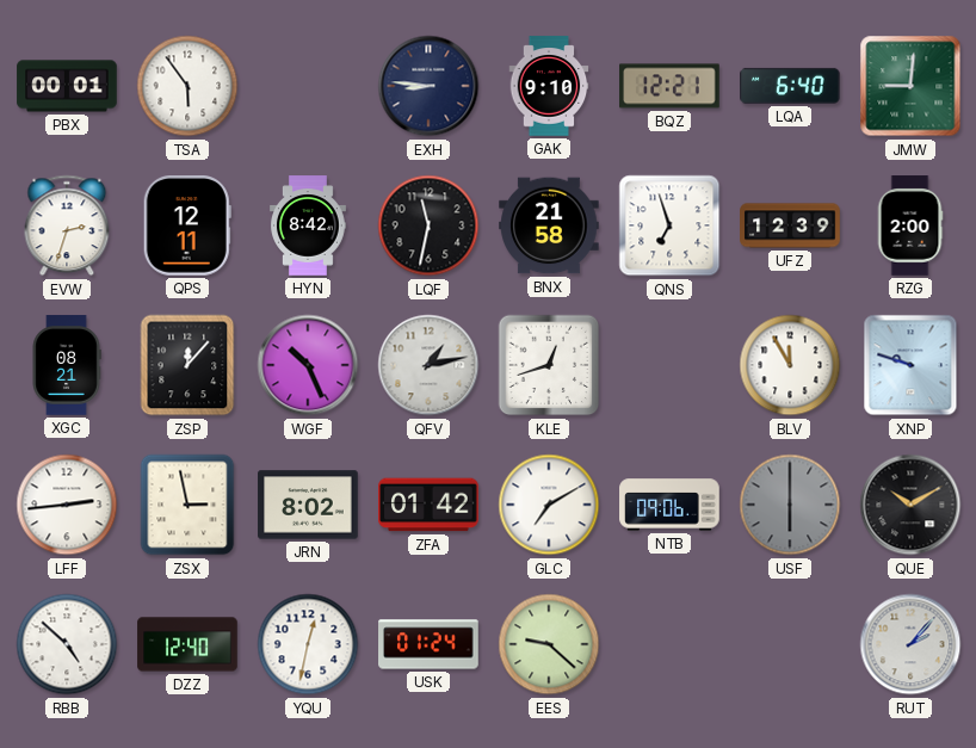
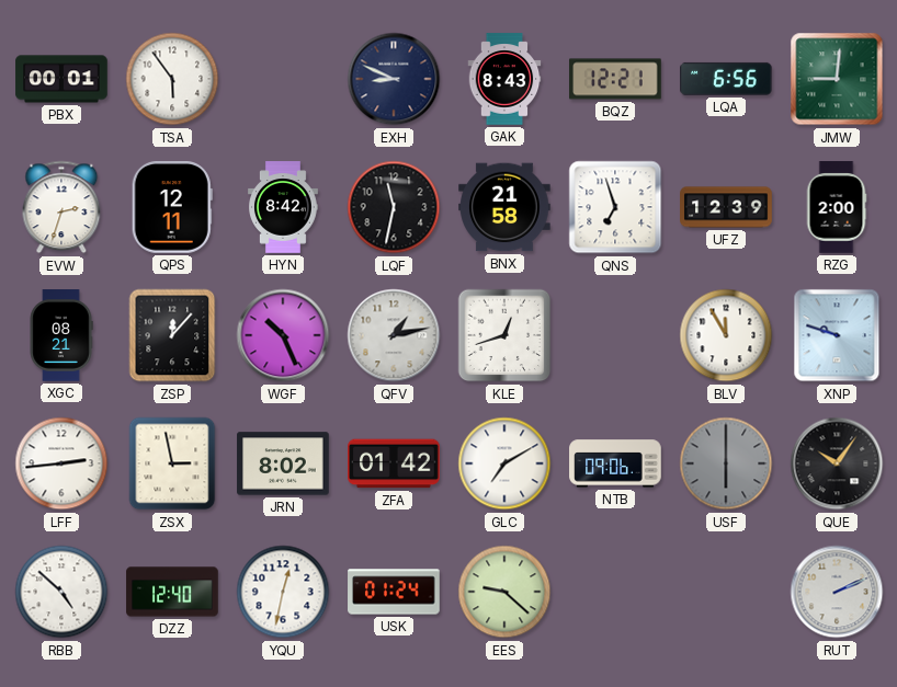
EXH: 8:46 -> 8:49
GAK: 9:10 -> 8:43
LQA: 6:40 -> 6:56
QUE: 10:10 -> 10:06
RUT: 2:07 -> 2:11
